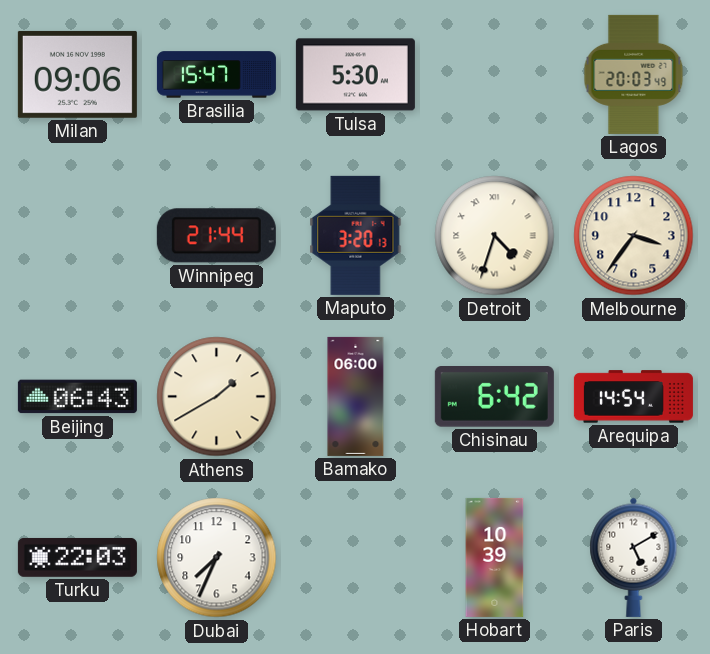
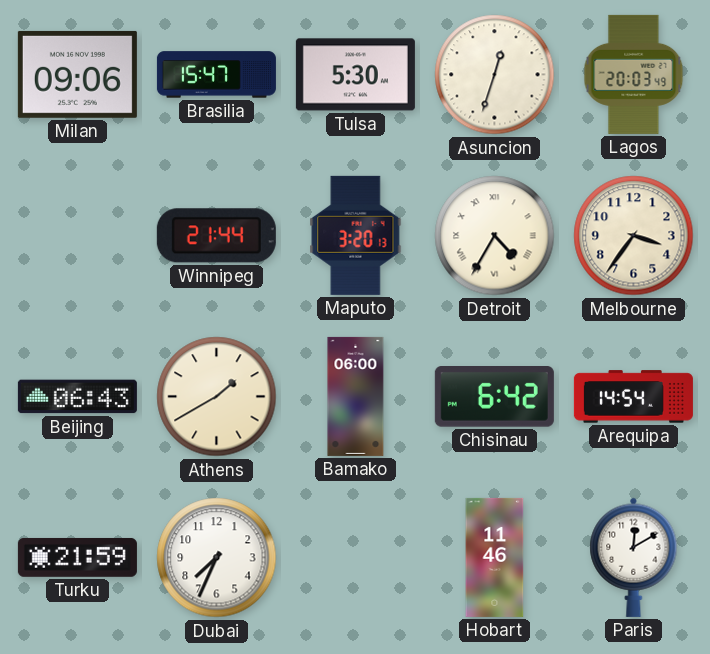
Asuncion: none -> 12:33
Detroit: 4:33 -> 4:35
Turku: 22:03 -> 21:59
Hobart: 10:39 -> 11:46
Paris: 5:10 -> 12:10
